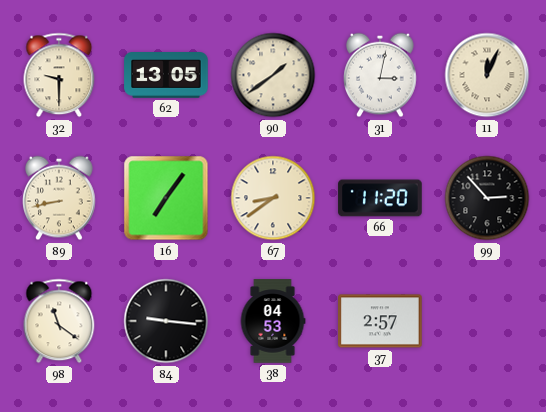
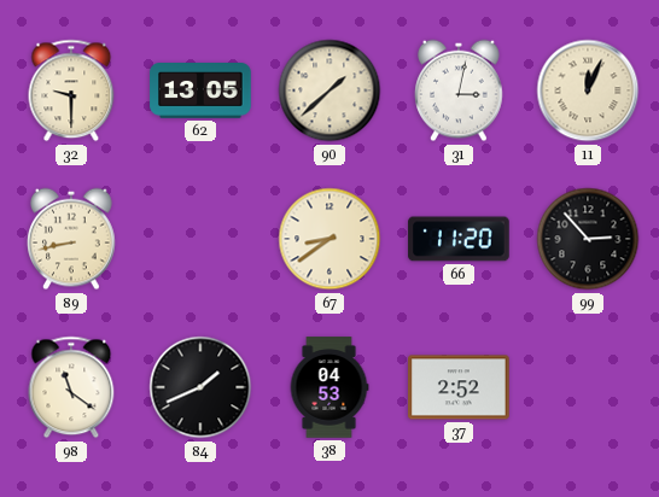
90: 1:39 -> 1:38
16: 7:06 -> none
84: 9:16 -> 1:41
37: 2:57 -> 2:52
